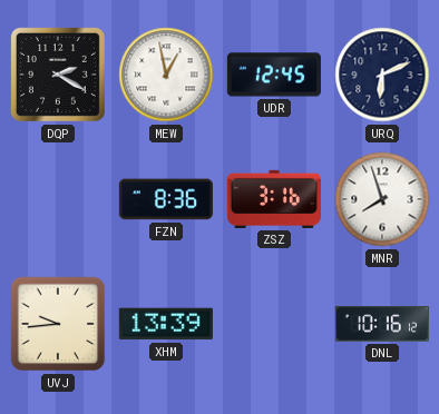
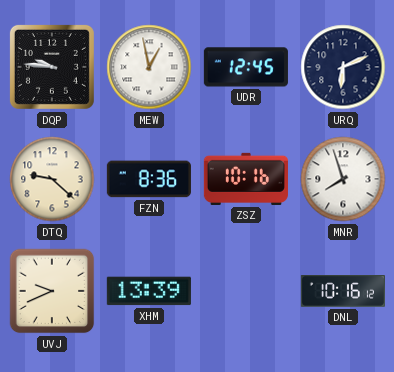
DQP: 2:20 -> 9:46
DTQ: none -> 9:22
ZSZ: 3:16 -> 10:16
UVJ: 9:44 -> 9:41
